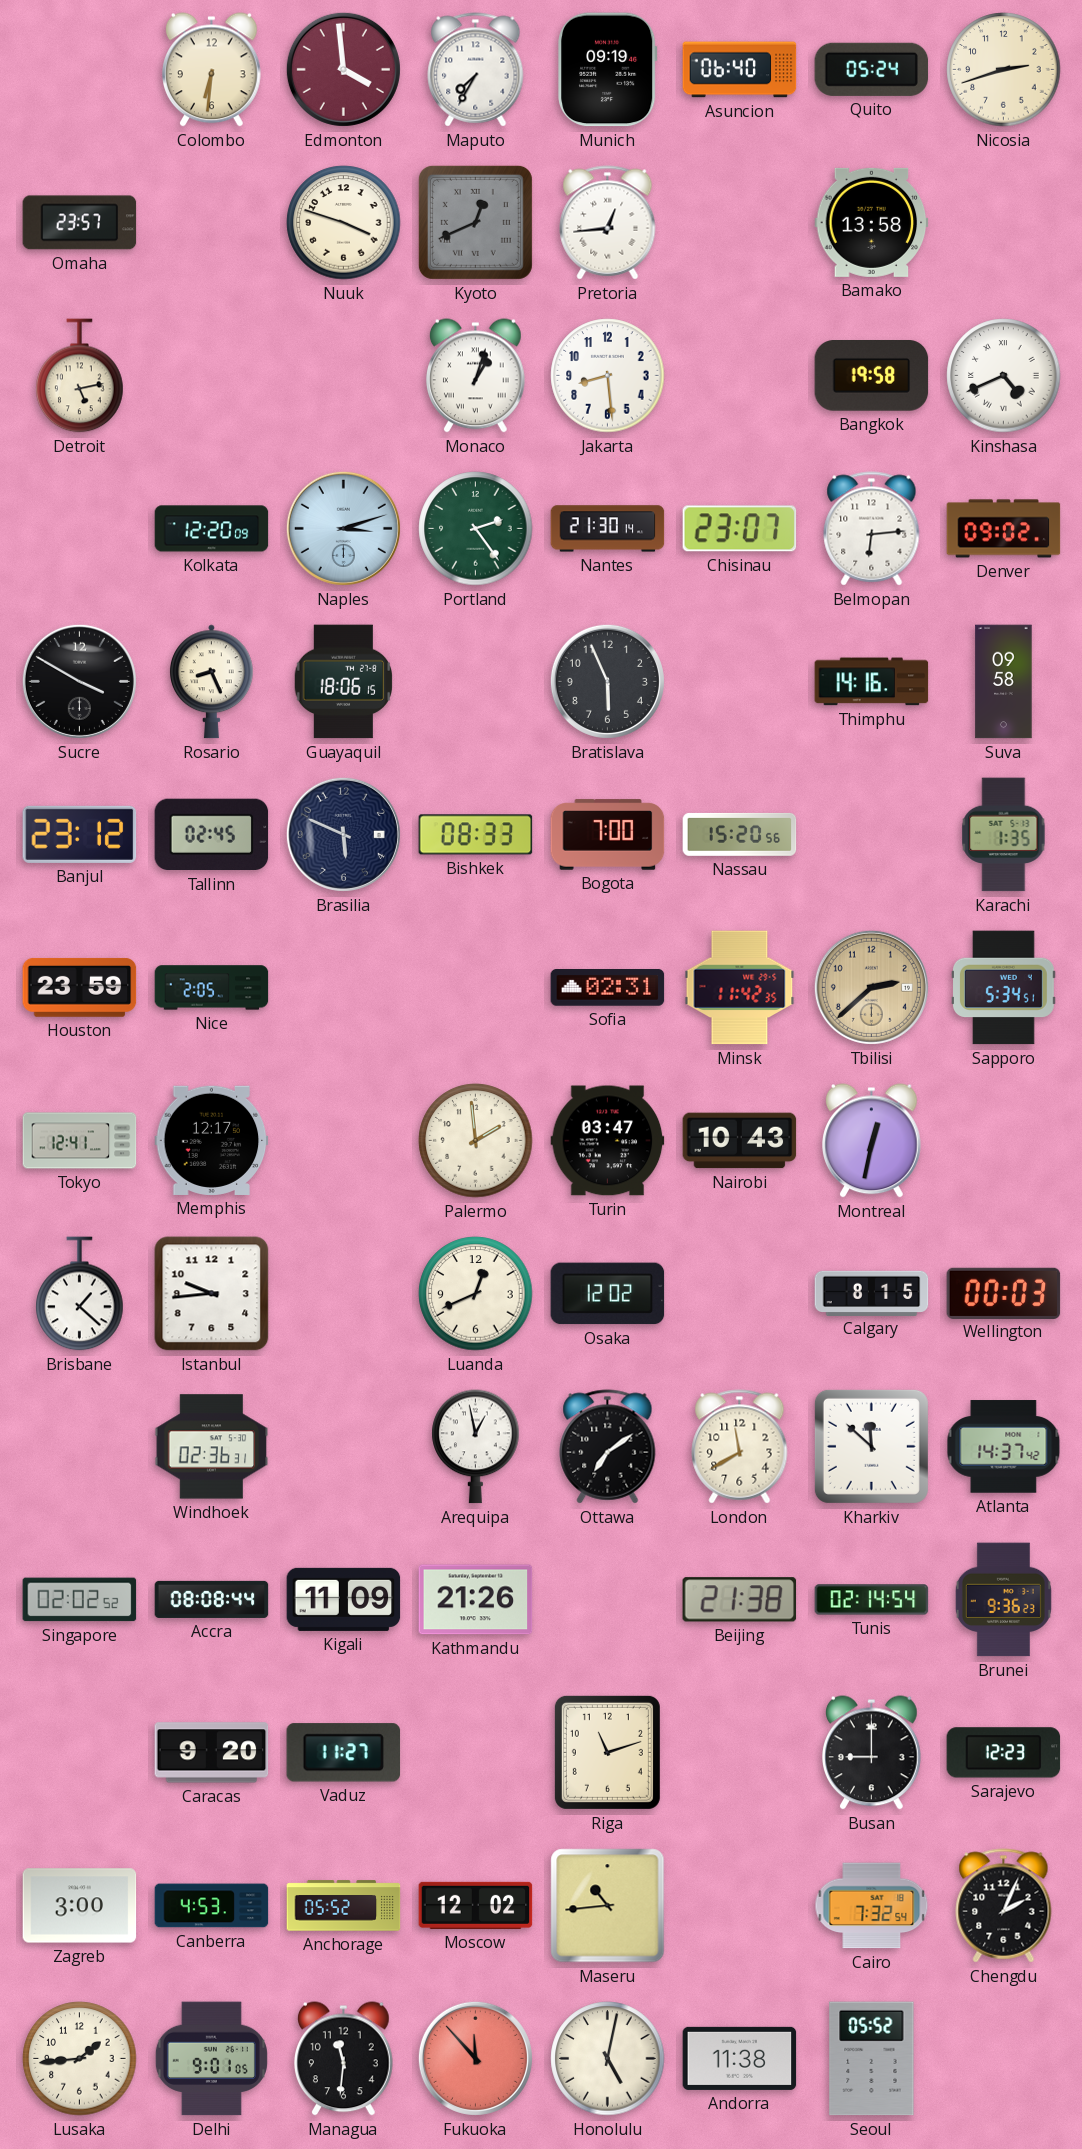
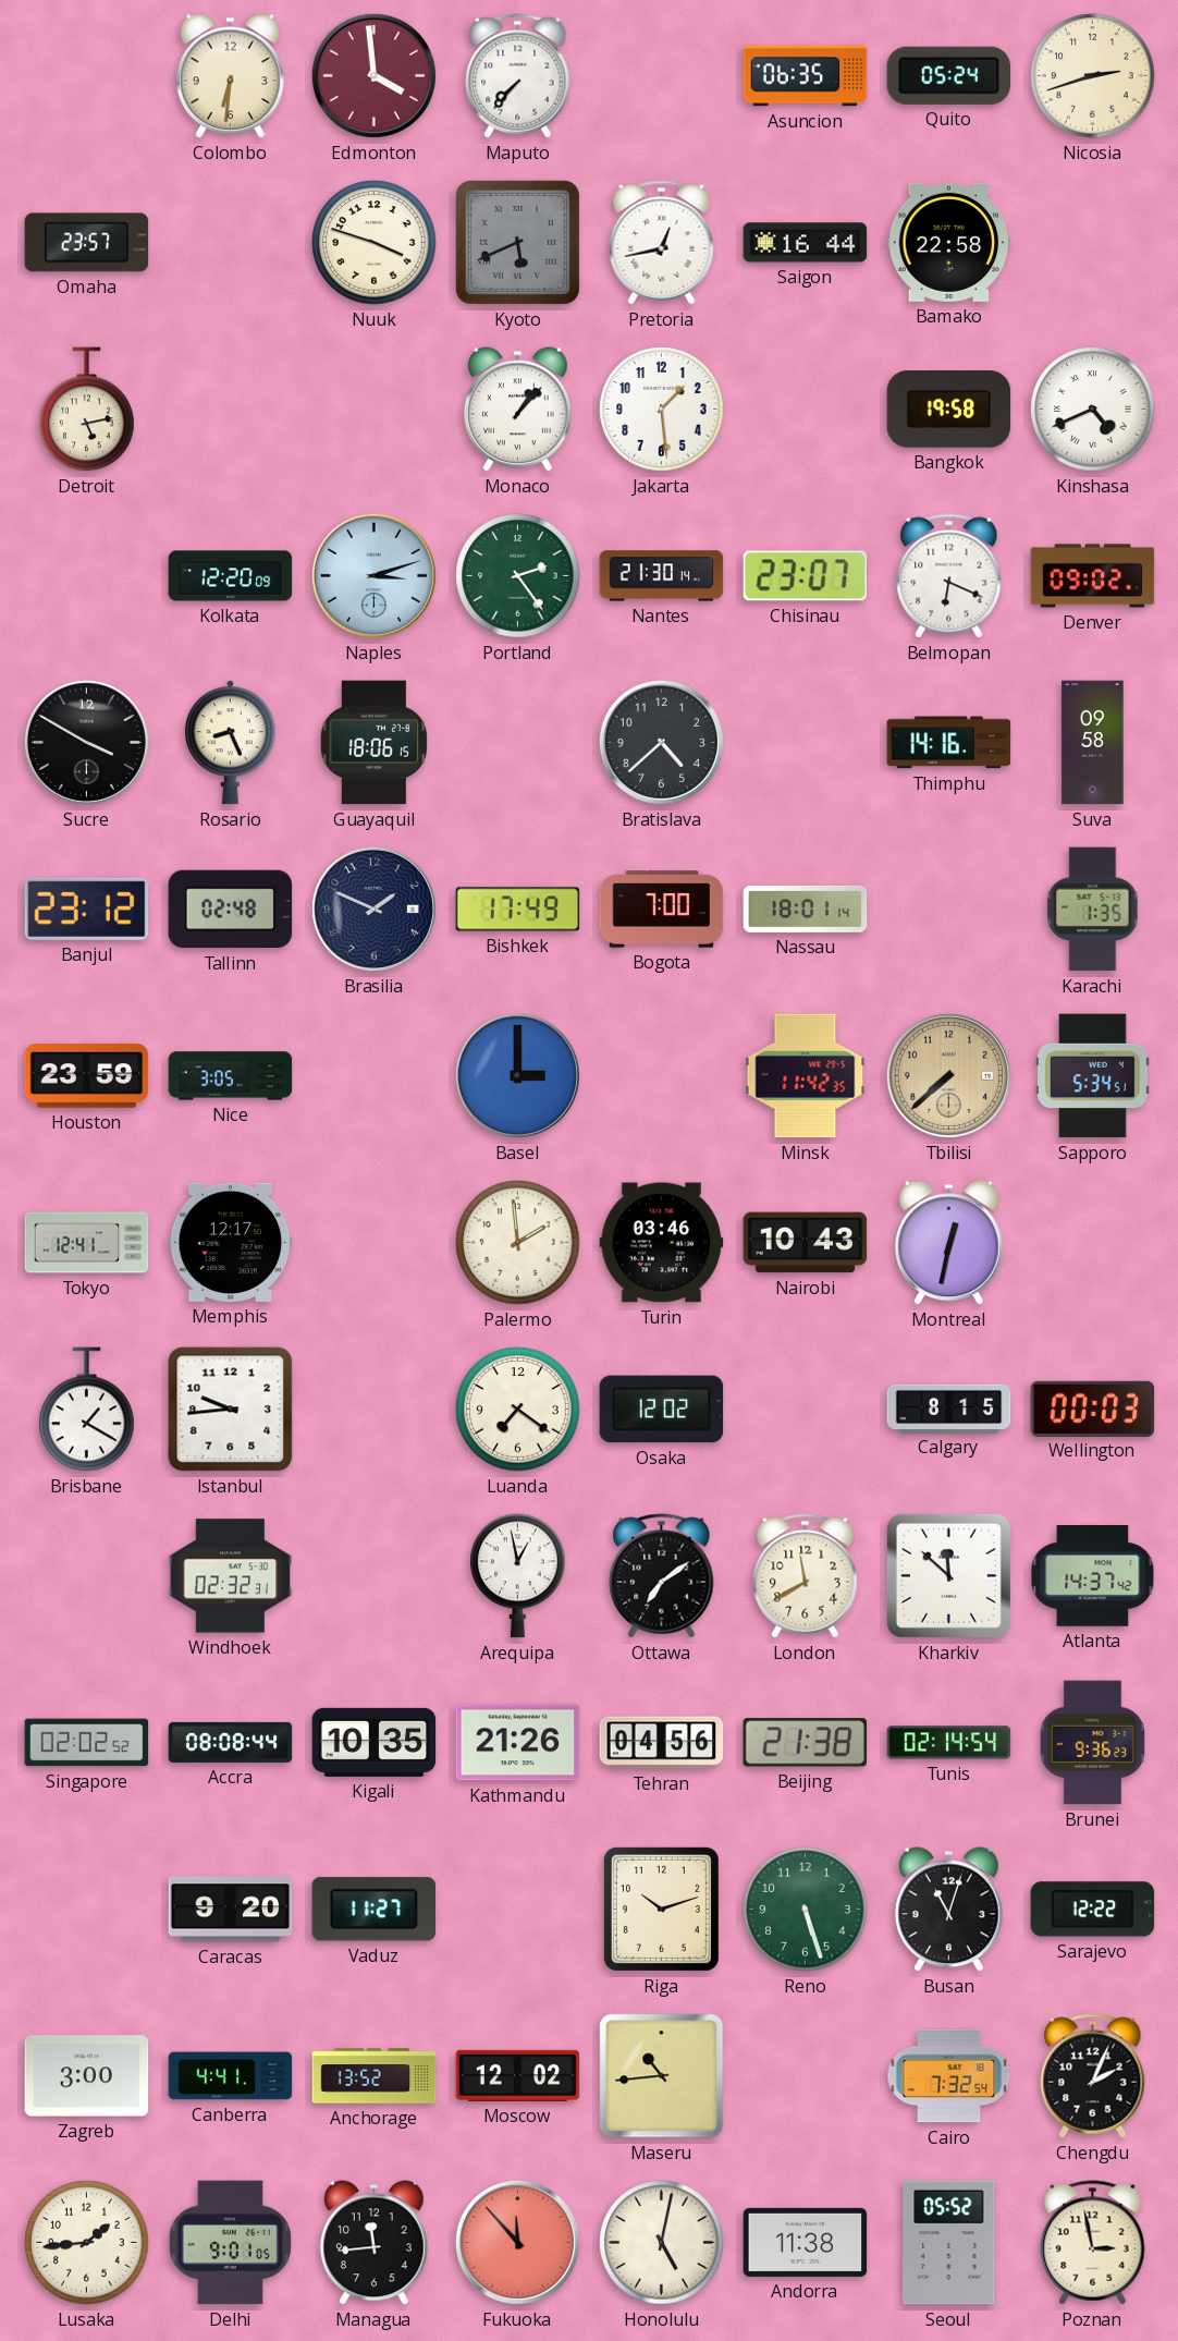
Maputo: 7:35 -> 7:37
Munich: 09:19 -> none
Asuncion: 06:40 -> 06:35
Kyoto: 12:41 -> 5:41
Pretoria: 12:44 -> 12:43
Saigon: none -> 16:44
Bamako: 13:58 -> 22:58
Monaco: 1:03 -> 1:07
Jakarta: 8:29 -> 1:29
Belmopan: 6:14 -> 6:19
Bratislava: 5:56 -> 4:38
Tallinn: 02:45 -> 02:48
Brasilia: 5:49 -> 1:49
Bishkek: 08:33 -> 17:49
Nassau: 15:20 -> 18:01
Nice: 2:05 -> 3:05
Basel: none -> 3:00
Sofia: 02:31 -> none
Tbilisi: 2:38 -> 7:38
Turin: 03:47 -> 03:46
Brisbane: 1:22 -> 1:20
Luanda: 12:41 -> 7:21
Windhoek: 02:36 -> 02:32
Kigali: 11:09 -> 10:35
Tehran: none -> 04:56
Riga: 11:12 -> 10:12
Reno: none -> 5:27
Busan: 9:00 -> 11:03
Sarajevo: 12:23 -> 12:22
Canberra: 4:53 -> 4:41
Anchorage: 05:52 -> 13:52
Managua: 11:31 -> 11:44
Poznan: none -> 2:58
